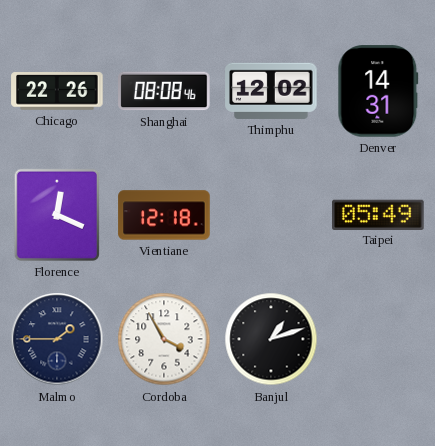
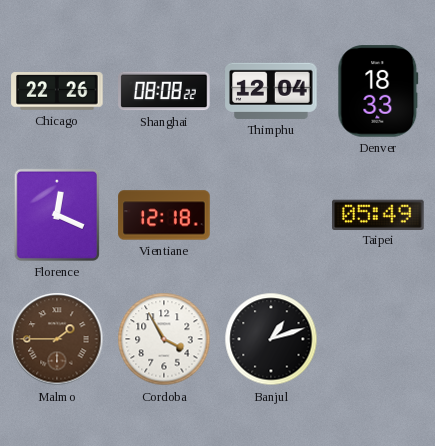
Shanghai: 08:08:46 -> 08:08:22
Thimphu: 12:02 -> 12:04
Denver: 14:31 -> 18:33
Malmo dial: navy -> brown
